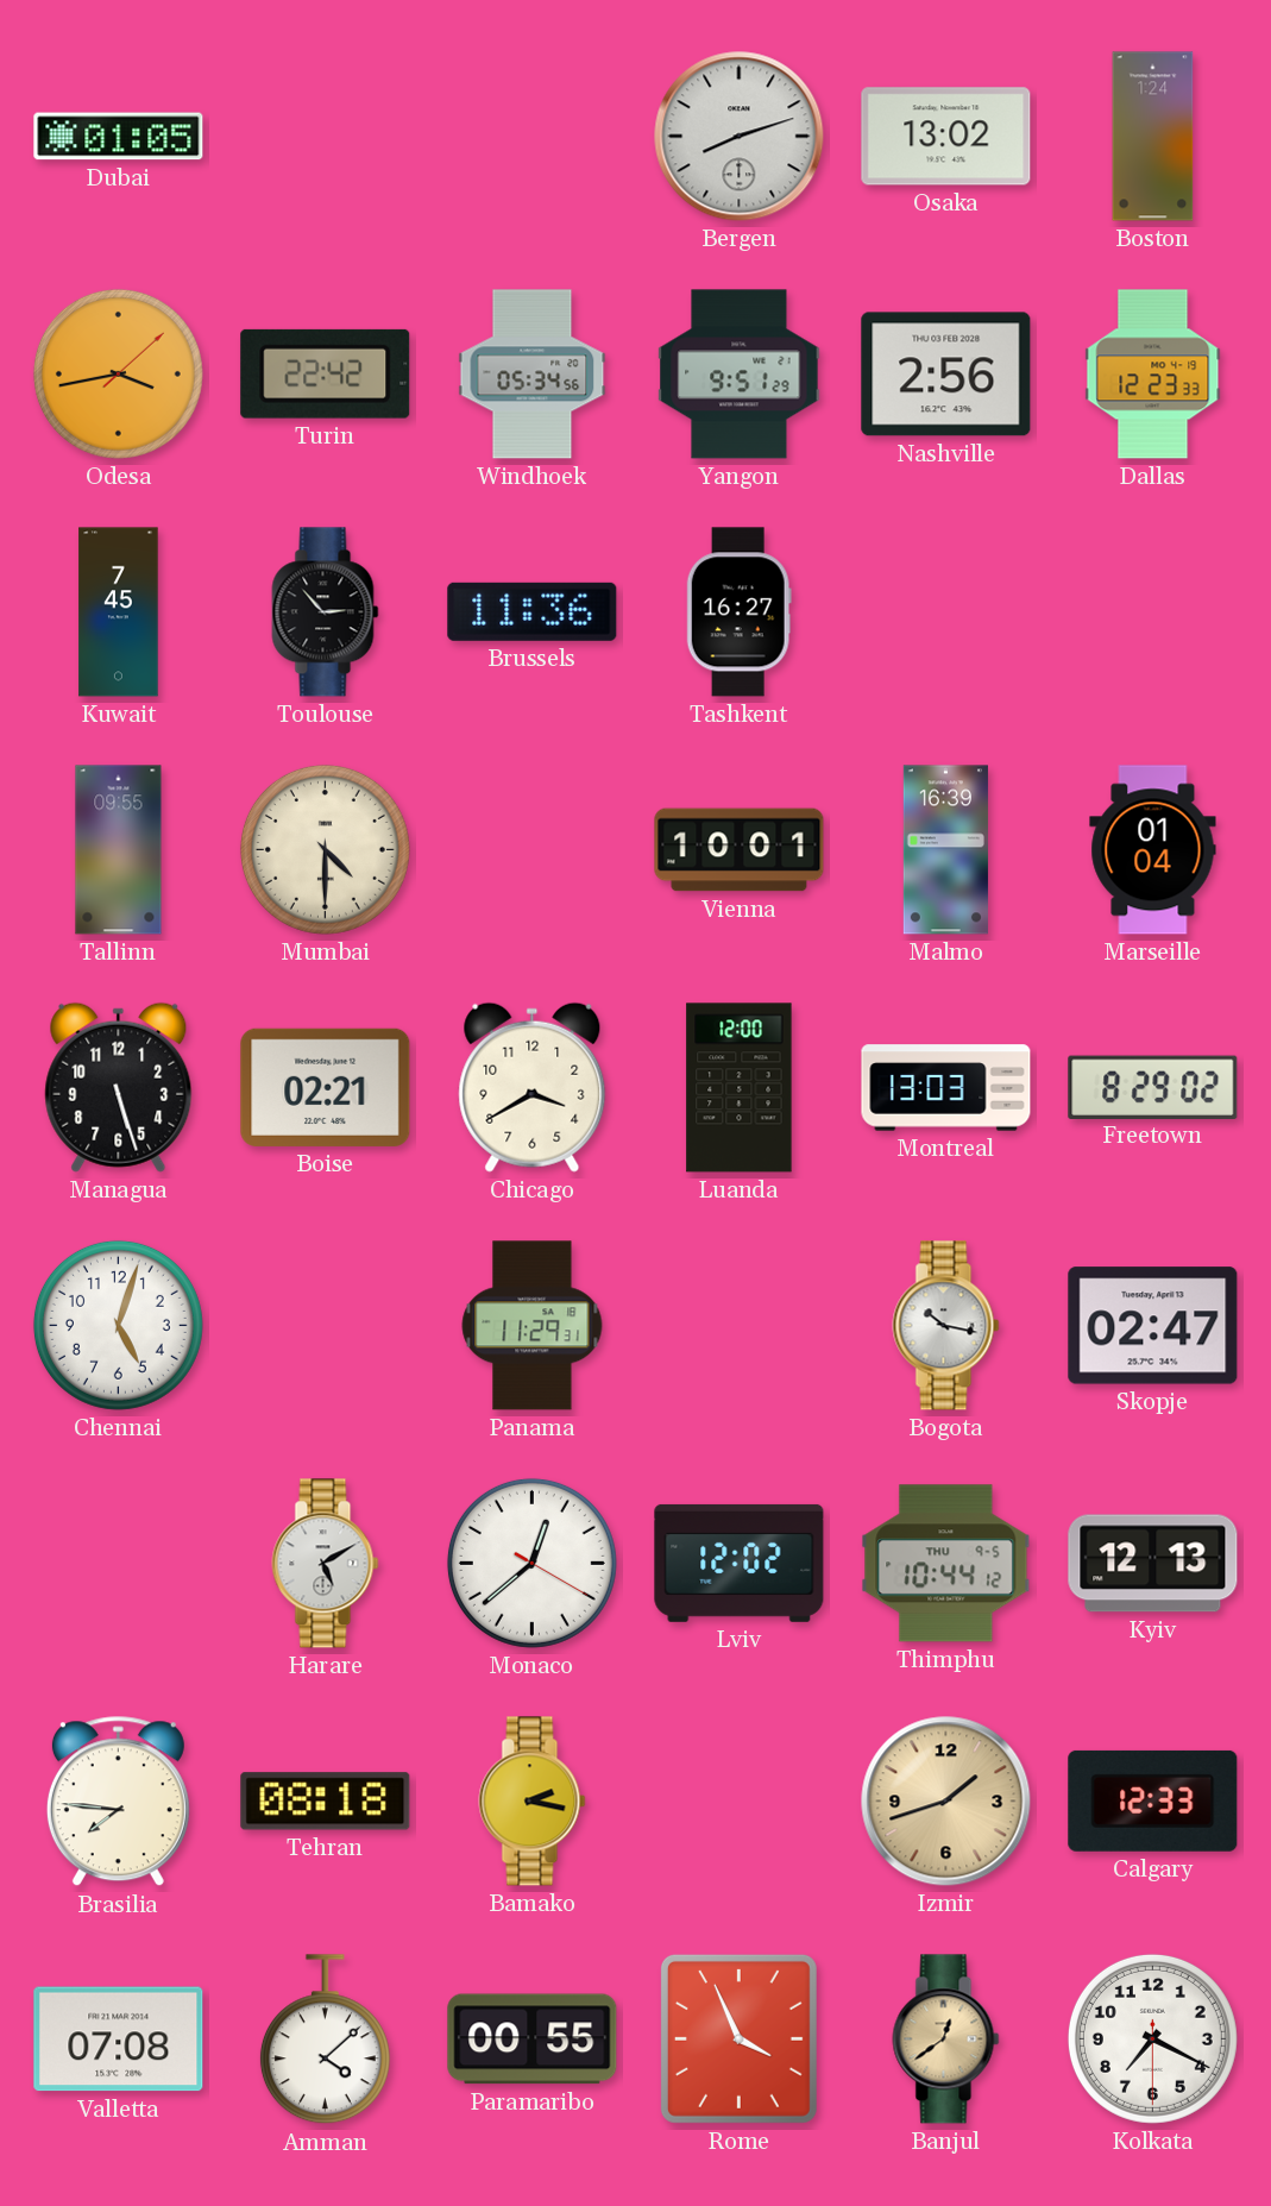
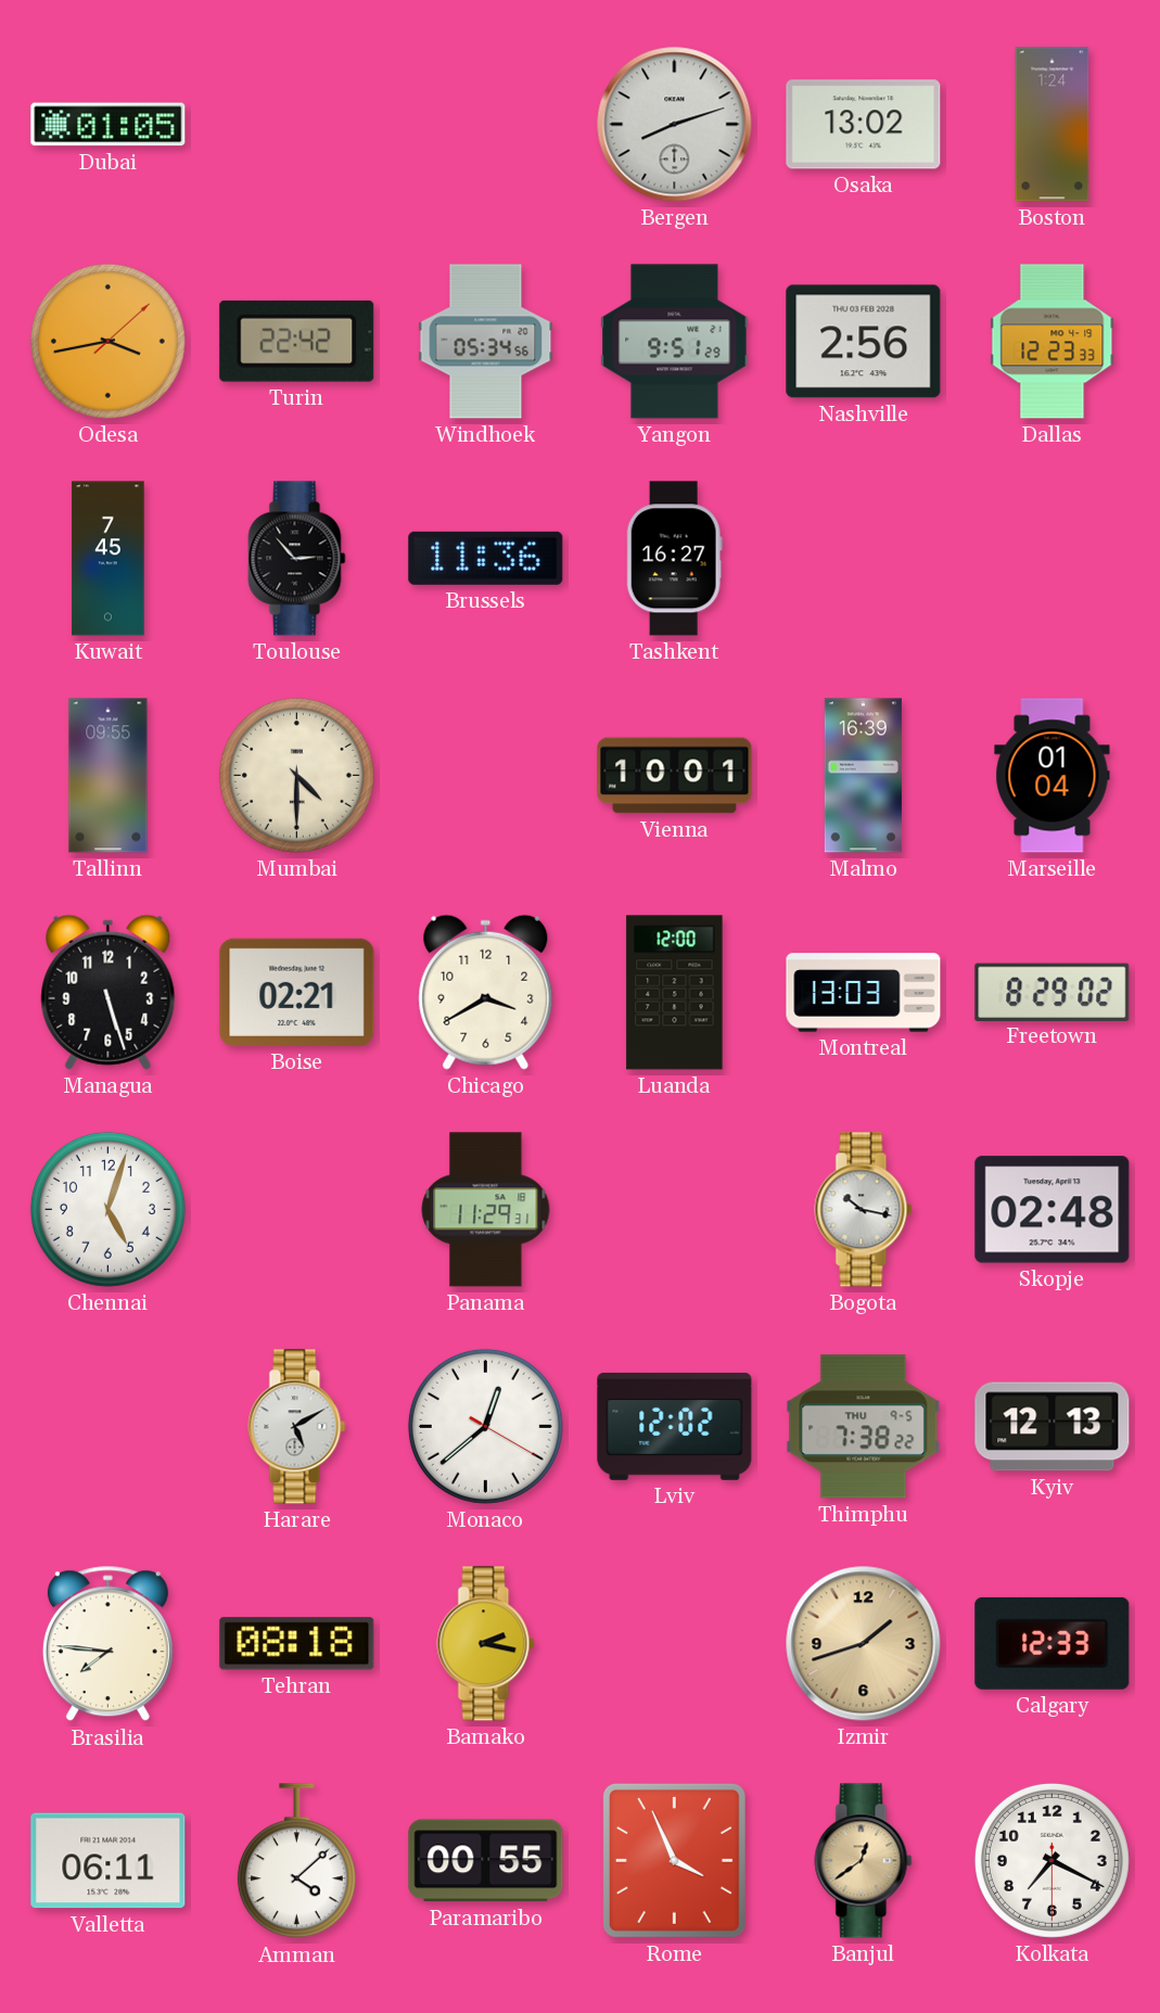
Skopje: 02:47 -> 02:48
Thimphu: 10:44 -> 7:38
Valletta: 07:08 -> 06:11
